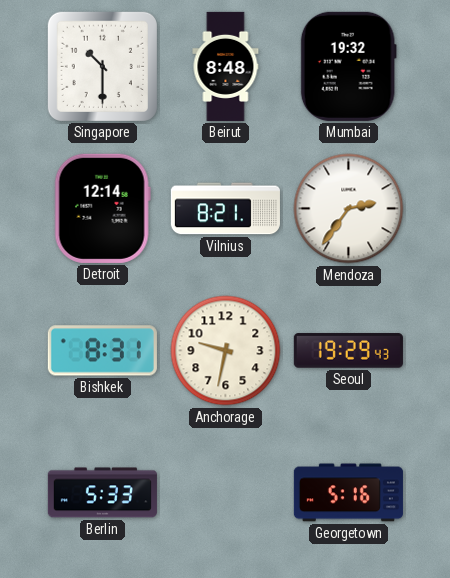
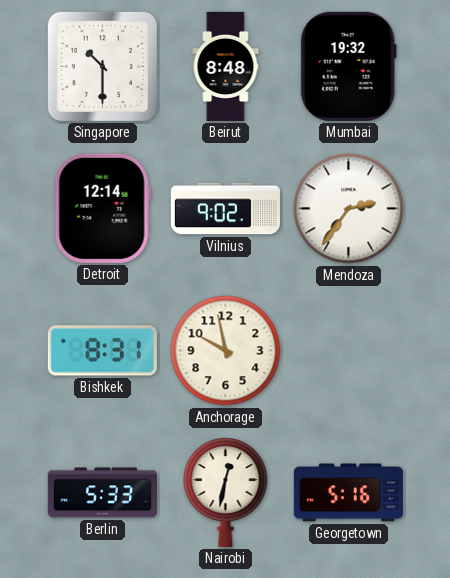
Vilnius: 8:21 -> 9:02
Anchorage: 9:32 -> 9:58
Seoul: 19:29 -> none
Nairobi: none -> 12:32
